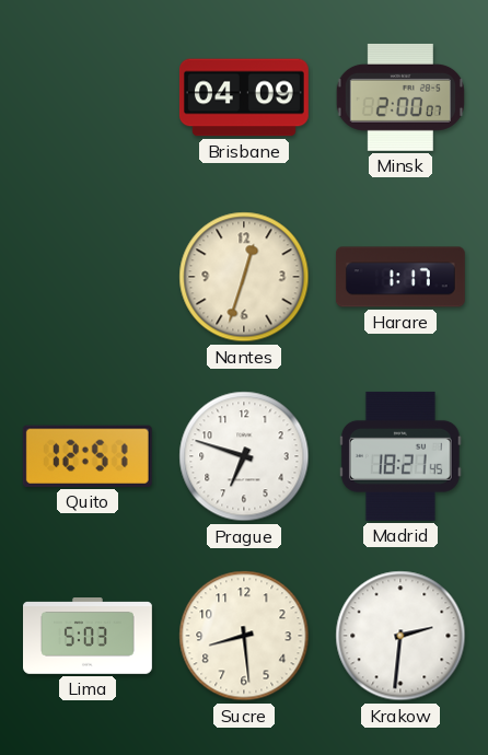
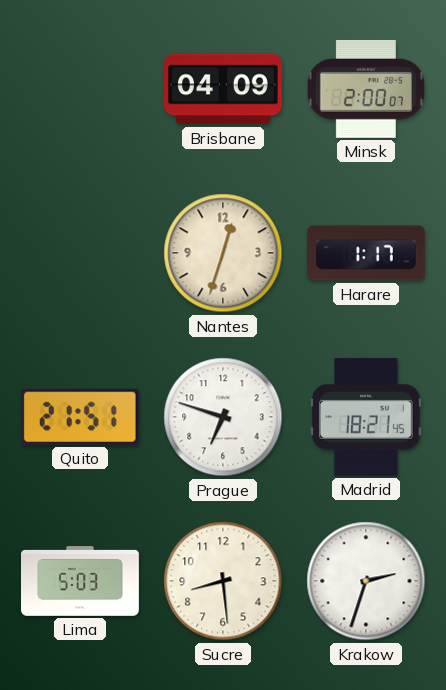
Quito: 12:51 -> 21:51
Krakow: 2:31 -> 2:33
